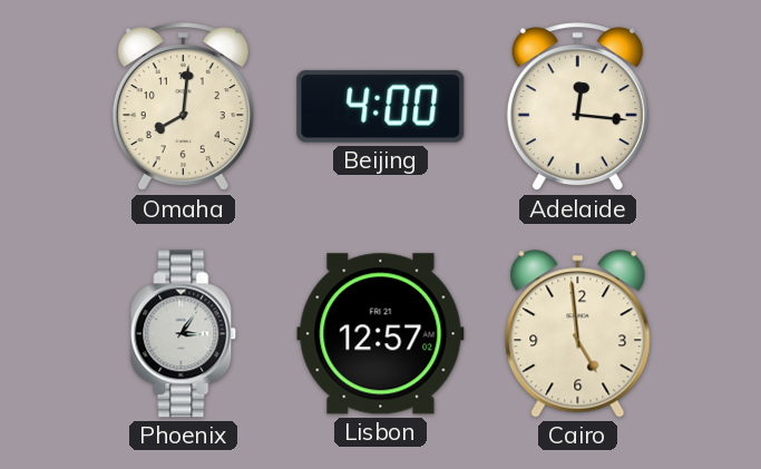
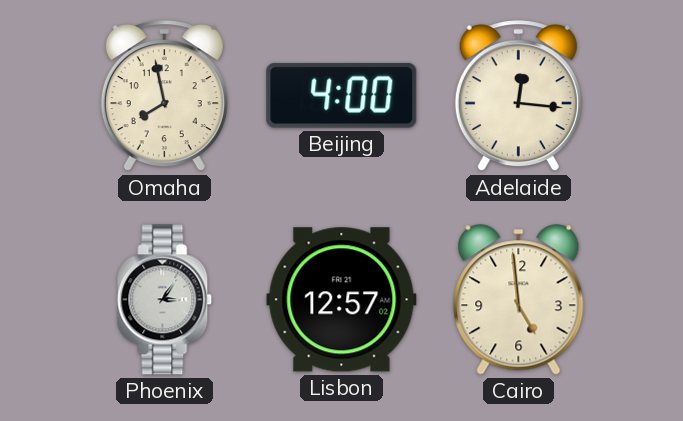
Omaha: 8:01 -> 7:58
